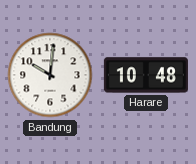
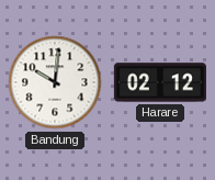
Harare: 10:48 -> 02:12
